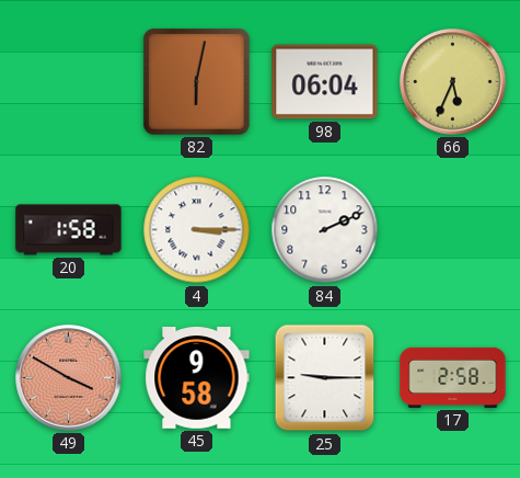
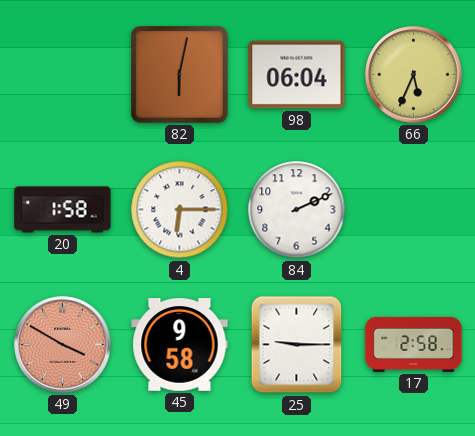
4: 3:15 -> 6:15
